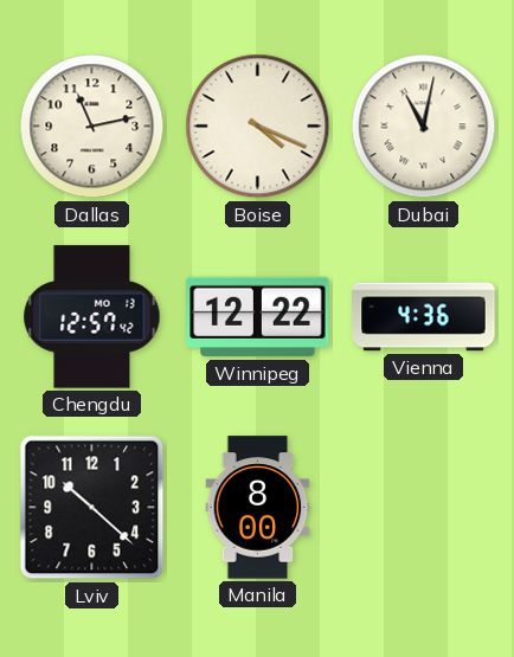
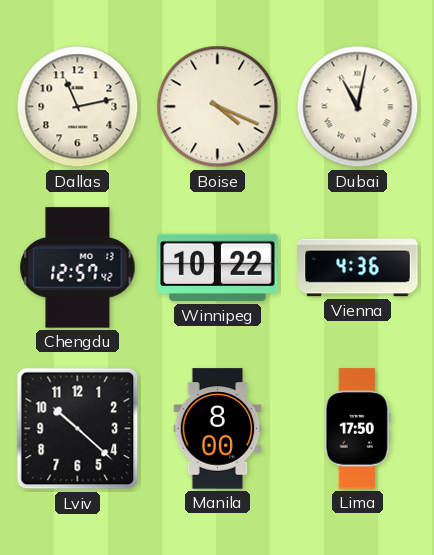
Winnipeg: 12:22 -> 10:22
Lima: none -> 17:50
